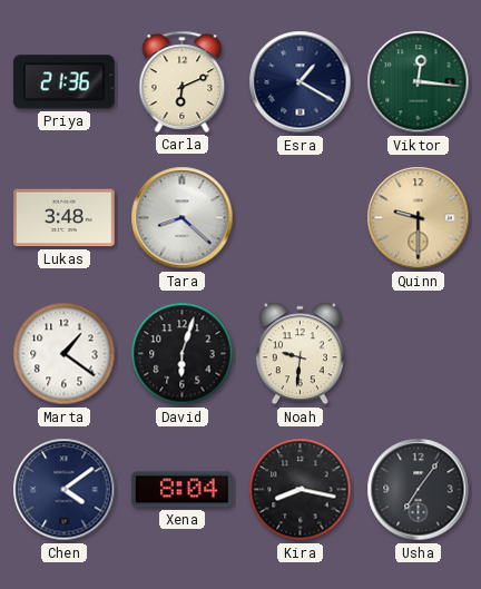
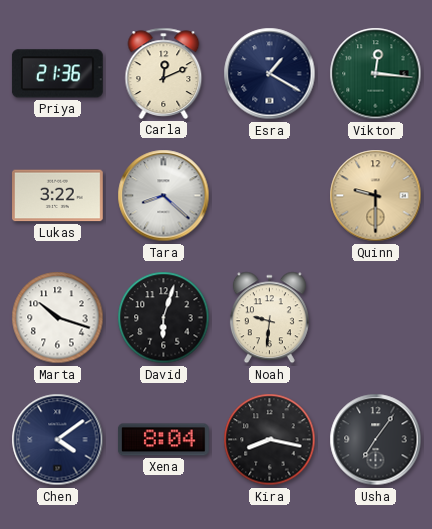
Carla: 6:11 -> 12:11
Lukas: 3:48 -> 3:22
Marta: 1:21 -> 10:18
